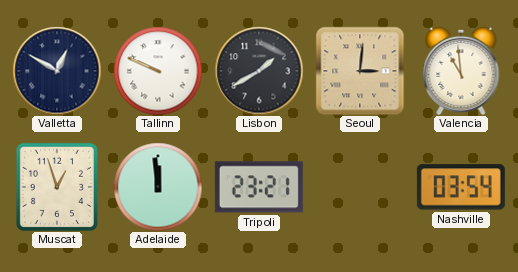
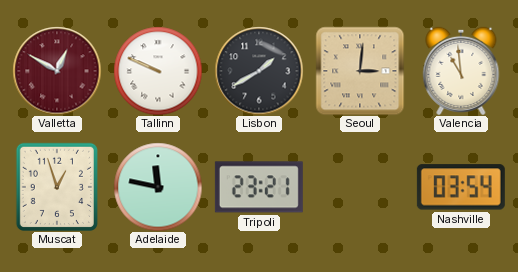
Valletta dial: navy -> burgundy
Adelaide: 11:59 -> 11:47
